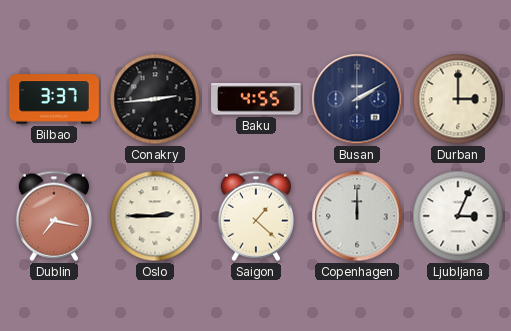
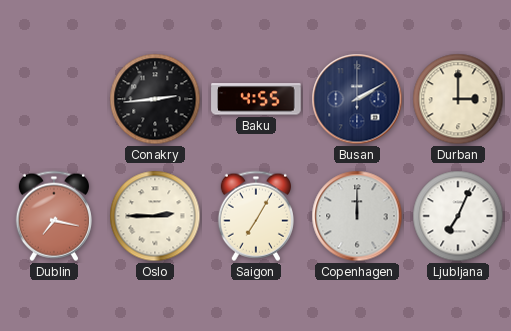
Bilbao: 3:37 -> none
Saigon: 1:22 -> 7:05
Ljubljana: 3:04 -> 7:04
